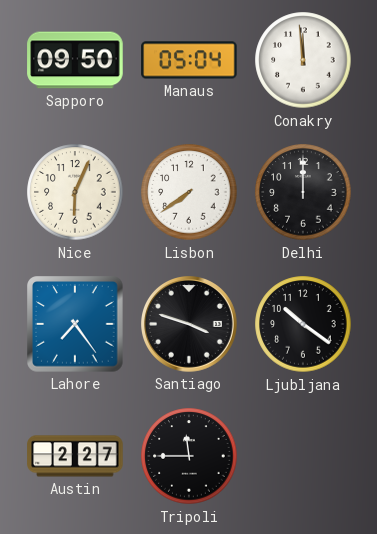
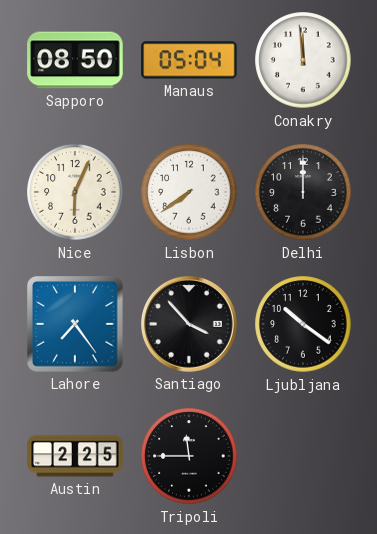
Sapporo: 09:50 -> 08:50
Santiago: 3:48 -> 3:53
Austin: 2:27 -> 2:25
